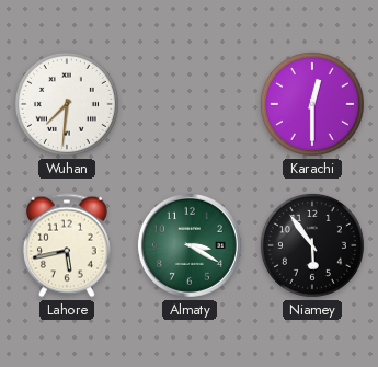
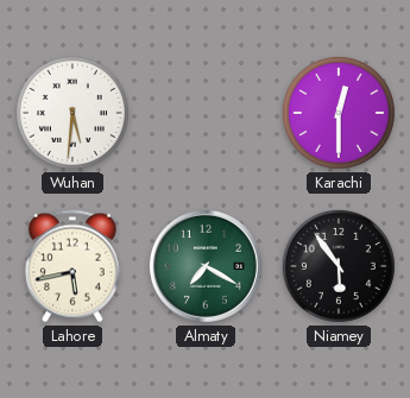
Wuhan: 7:31 -> 5:31
Almaty: 3:20 -> 7:20
